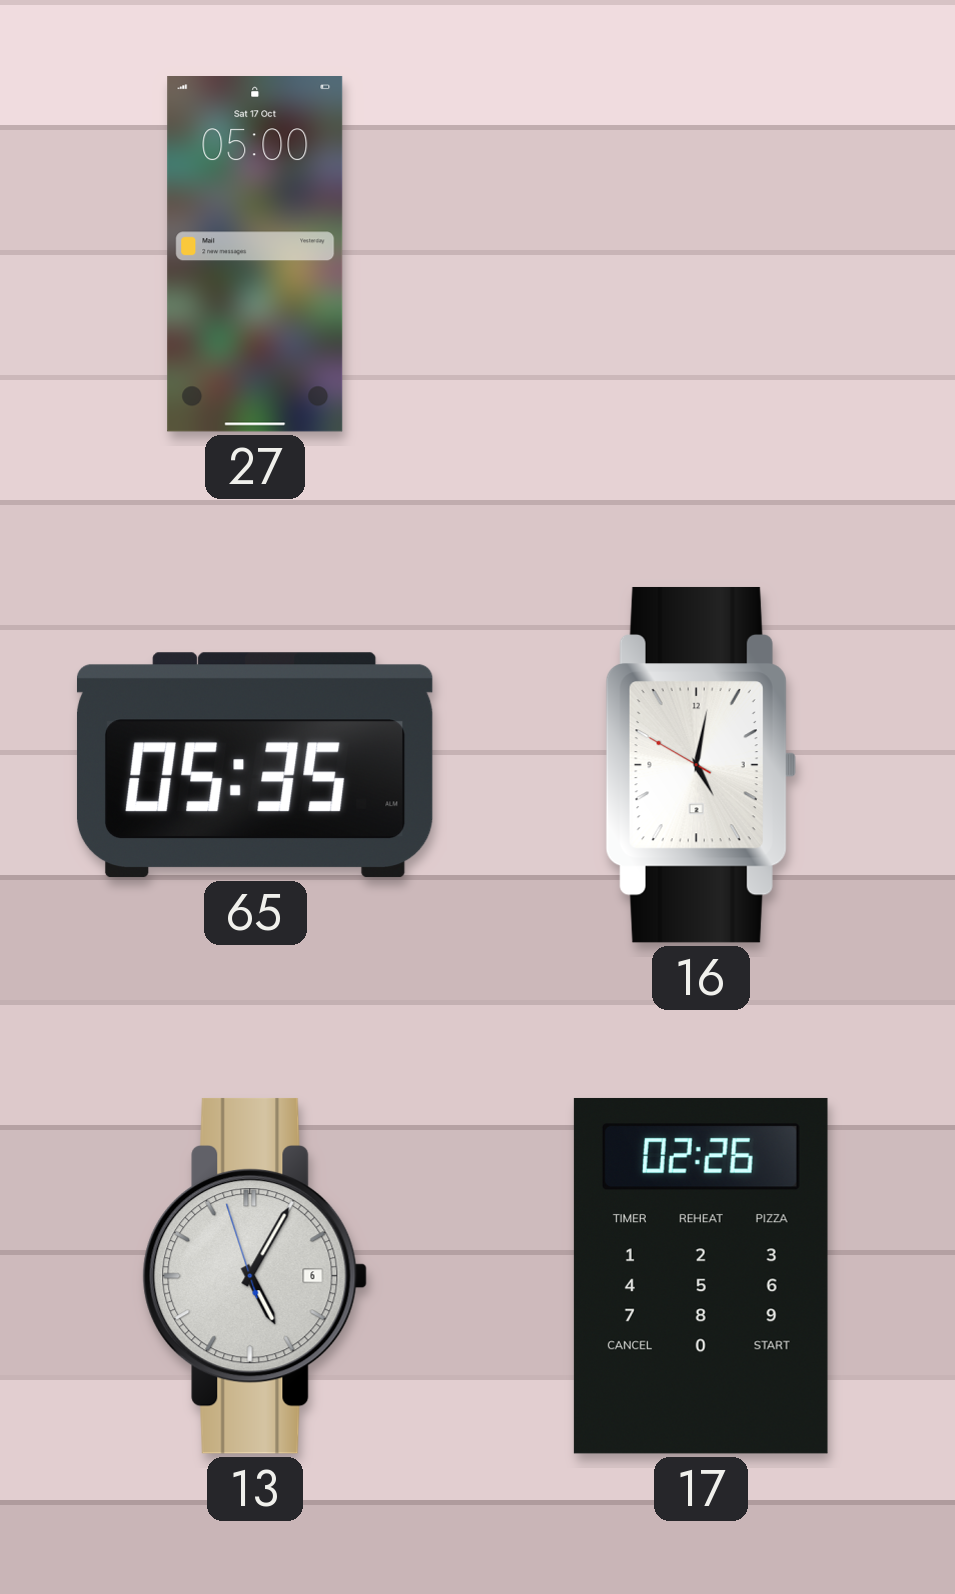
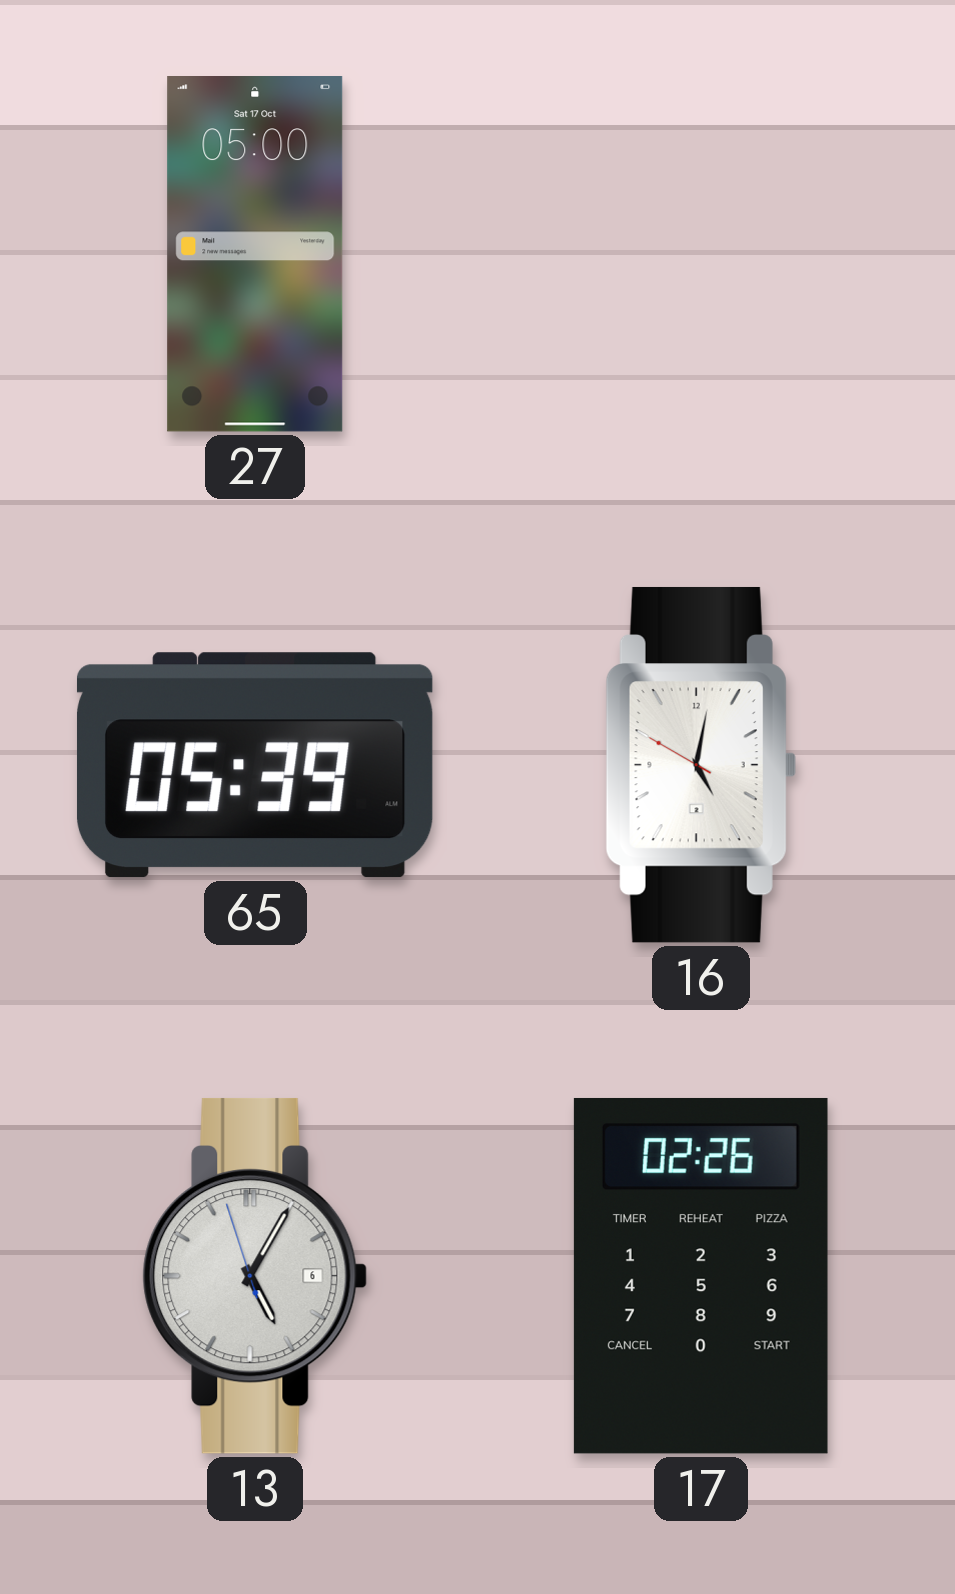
65: 05:35 -> 05:39
